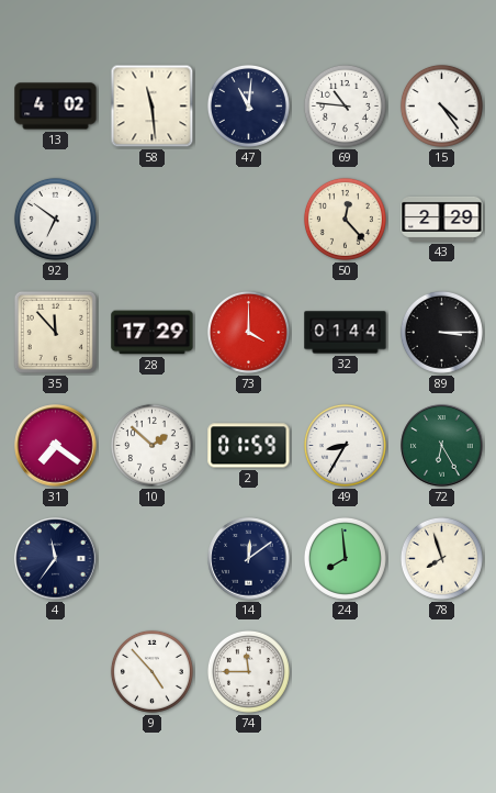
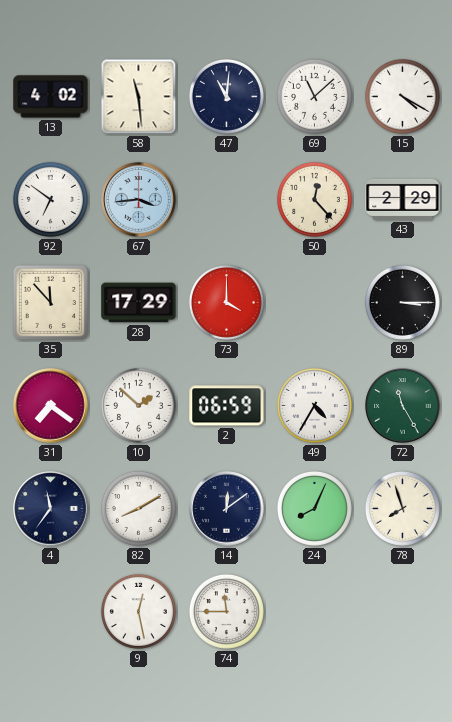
69: 10:46 -> 11:08
15: 4:24 -> 4:20
67: none -> 3:44
32: 01:44 -> none
2: 01:59 -> 06:59
49: 8:35 -> 4:35
72: 6:25 -> 11:25
82: none -> 8:10
24: 7:59 -> 8:04
9: 4:53 -> 12:28
